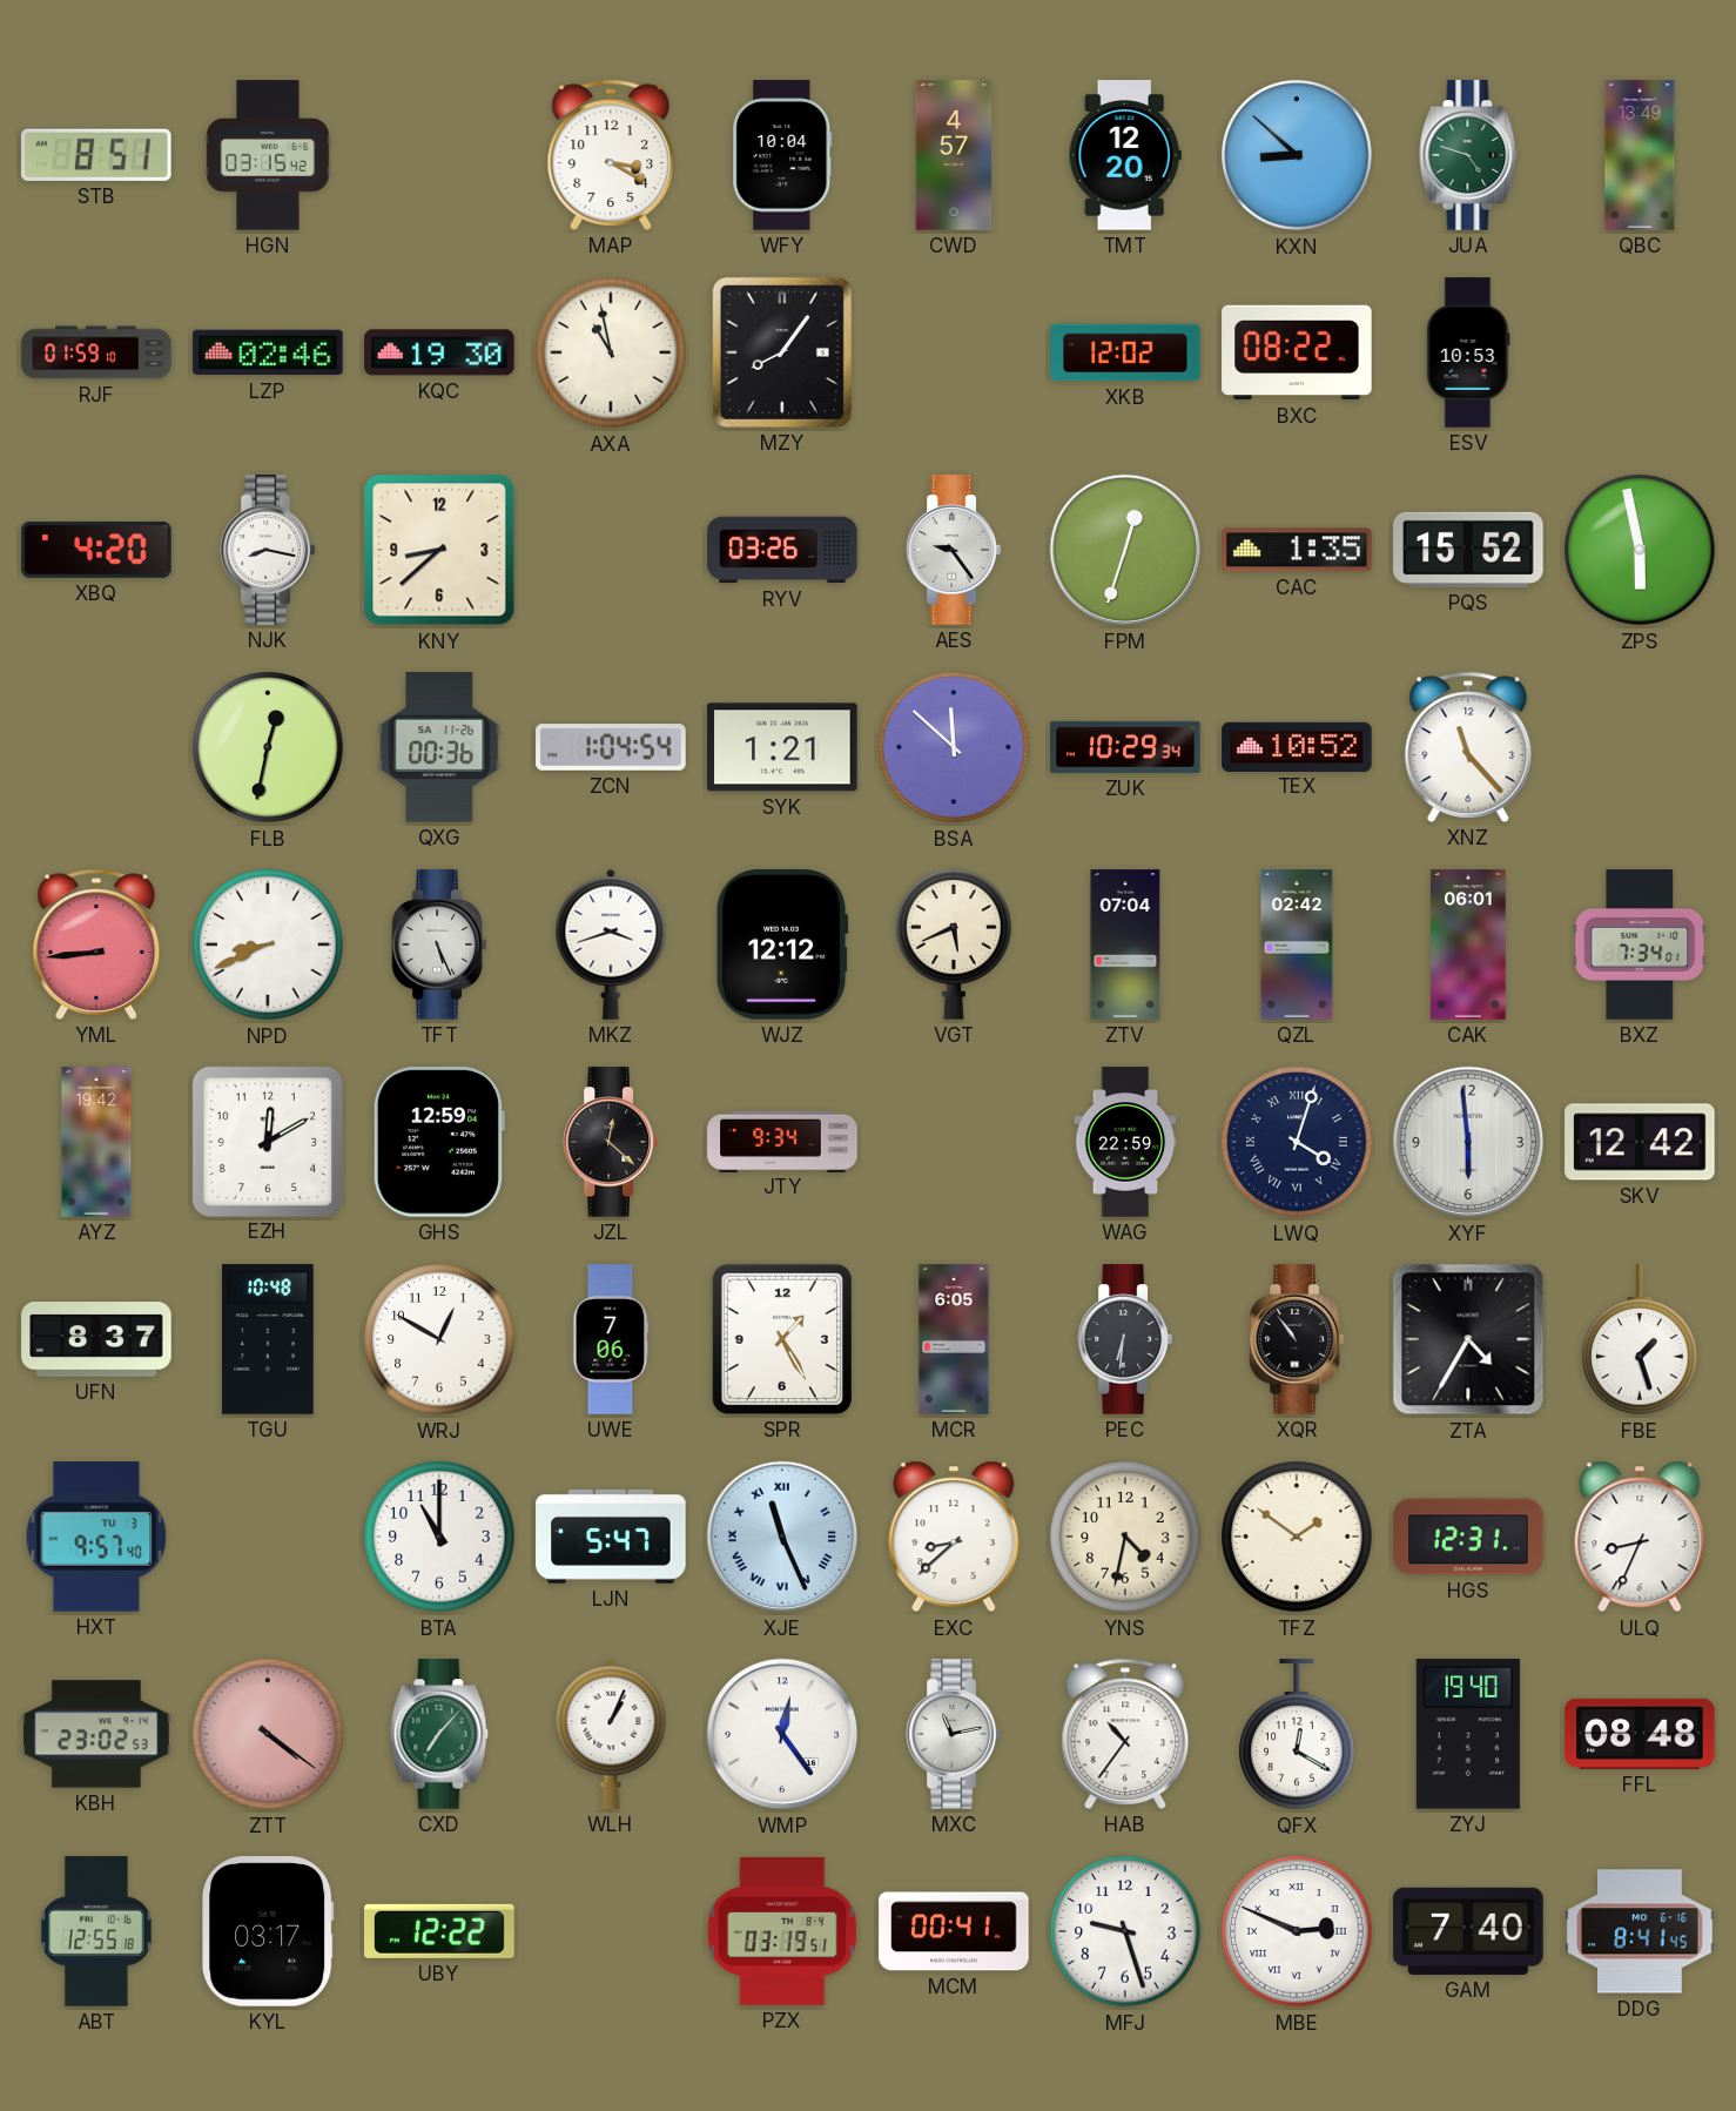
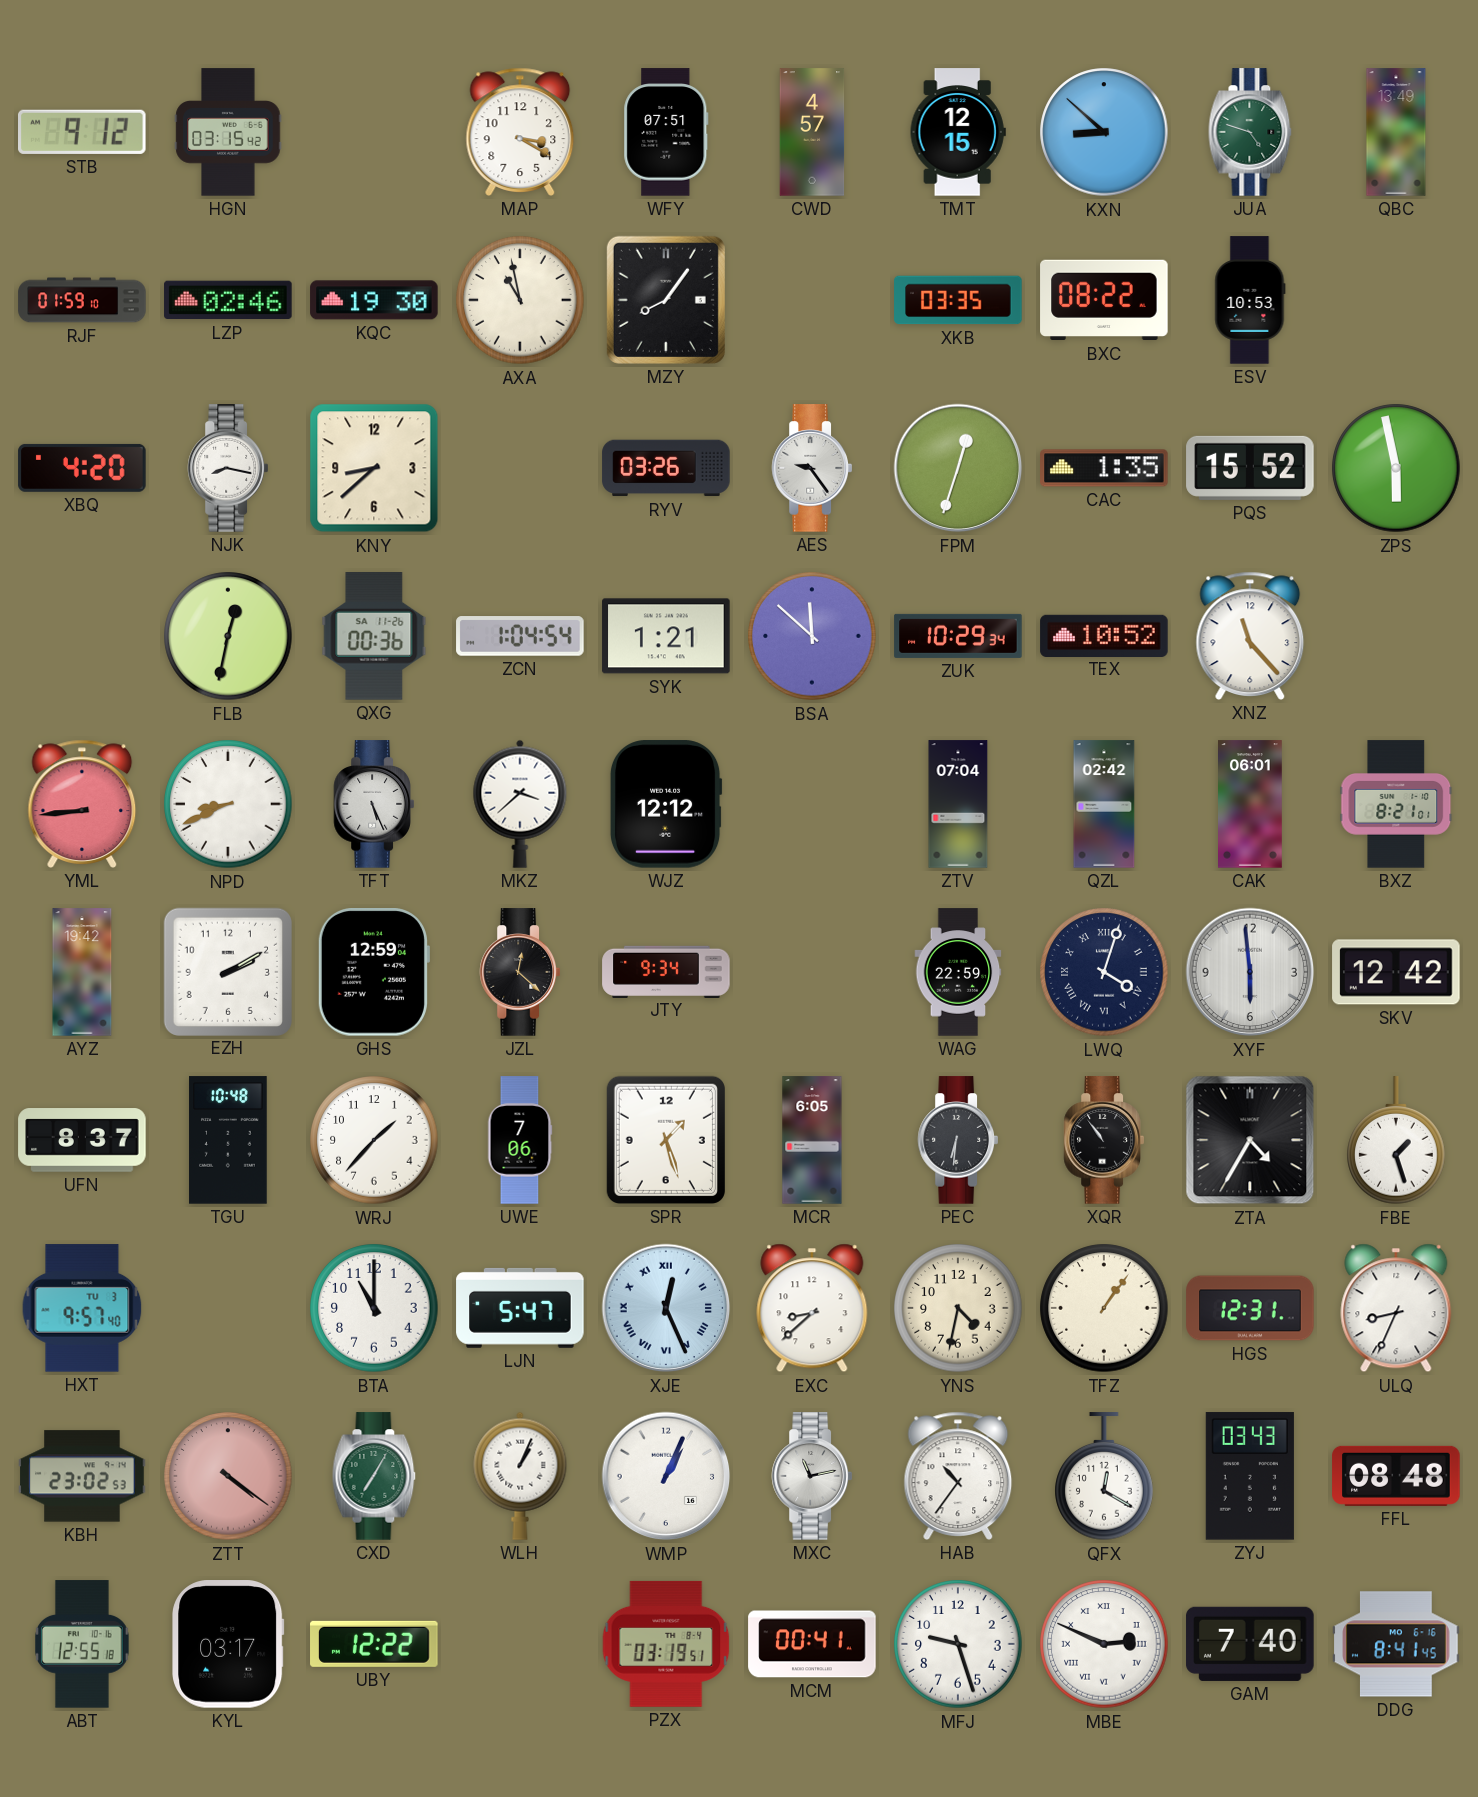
STB: 8:51 -> 9:12
WFY: 10:04 -> 07:51
TMT: 12:20 -> 12:15
XKB: 12:02 -> 03:35
MKZ: 3:42 -> 3:38
VGT: 5:41 -> none
BXZ: 7:34 -> 8:21
EZH: 12:10 -> 2:10
WRJ: 12:50 -> 1:37
SPR: 1:25 -> 1:27
XJE: 11:26 -> 12:26
TFZ: 1:51 -> 1:06
CXD: 7:07 -> 7:05
WMP: 12:24 -> 1:04
ZYJ: 19:40 -> 03:43
